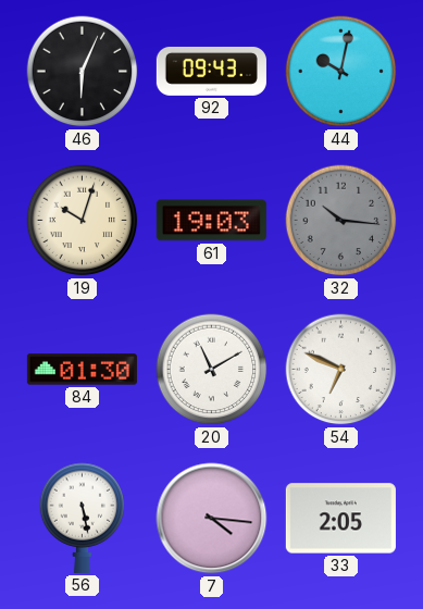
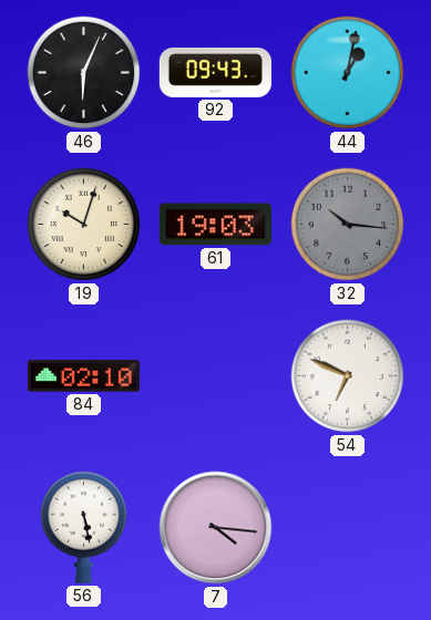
44: 10:02 -> 1:02
84: 01:30 -> 02:10
20: 11:10 -> none
33: 2:05 -> none
